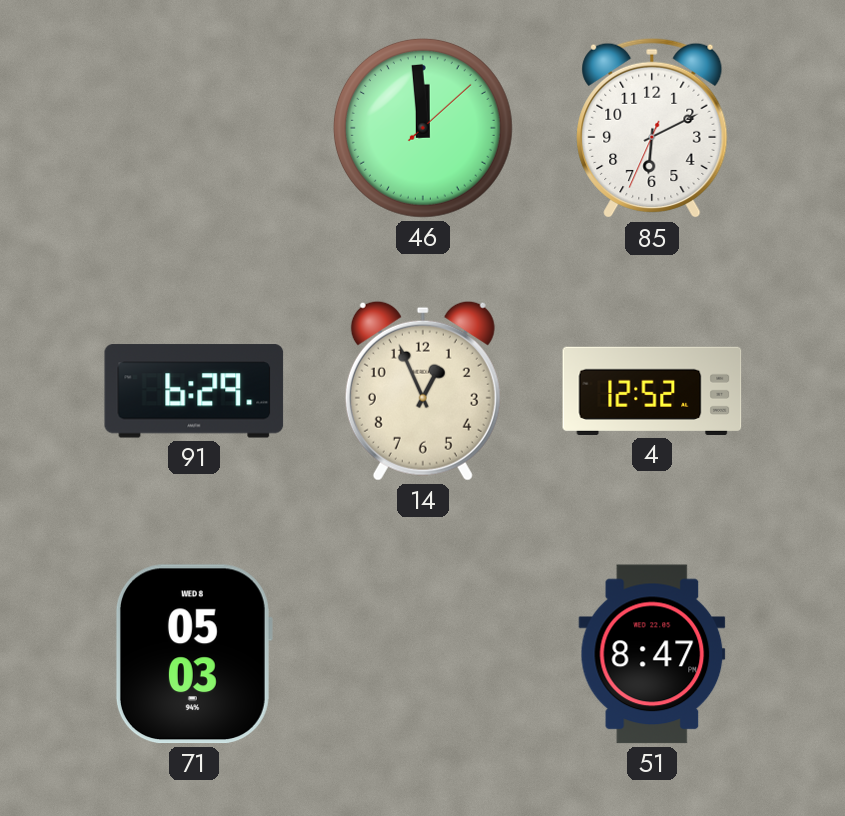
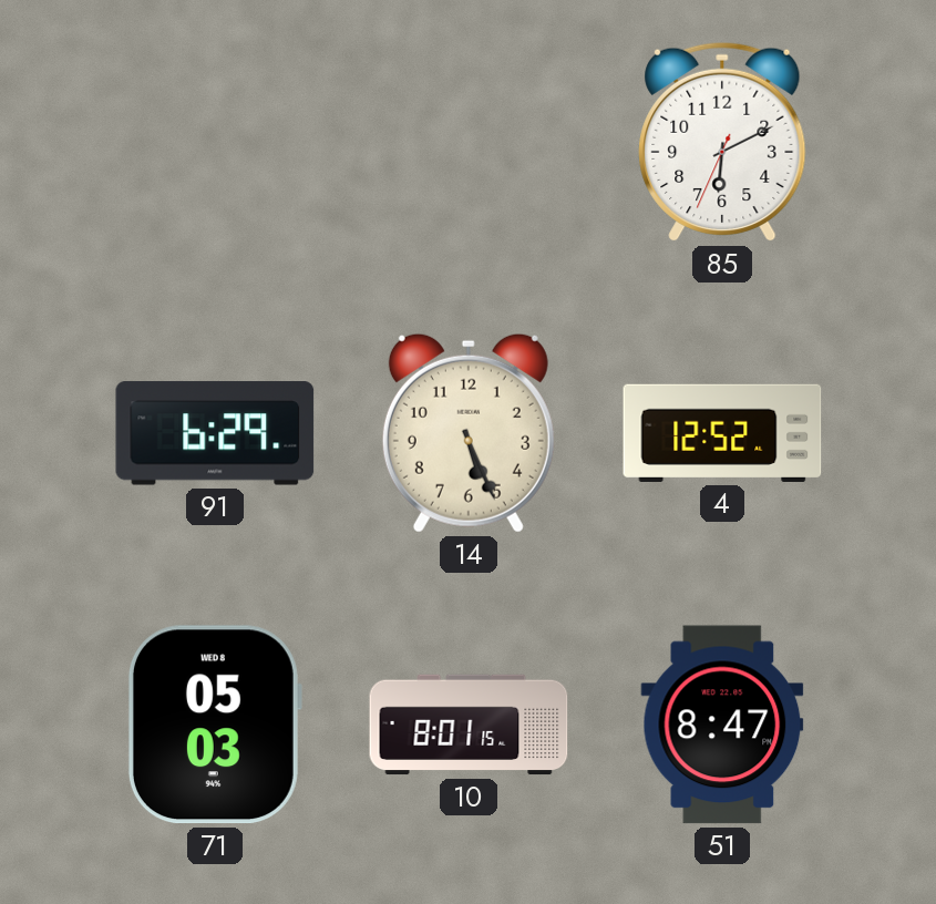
46: 11:59 -> none
14: 12:56 -> 5:26
10: none -> 8:01
